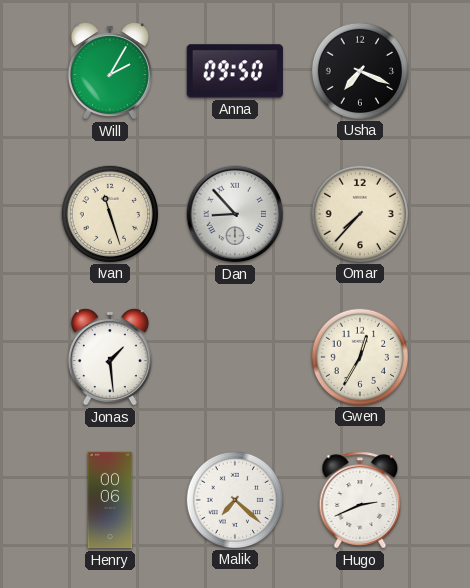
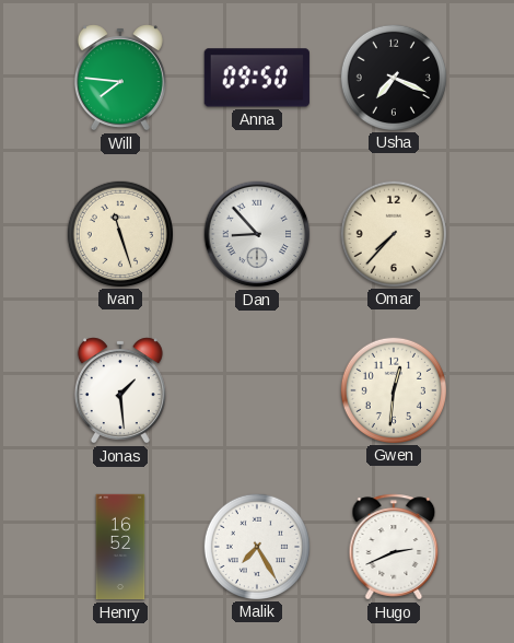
Will: 2:05 -> 7:46
Gwen: 12:35 -> 12:31
Henry: 00:06 -> 16:52
Malik: 7:22 -> 7:25
